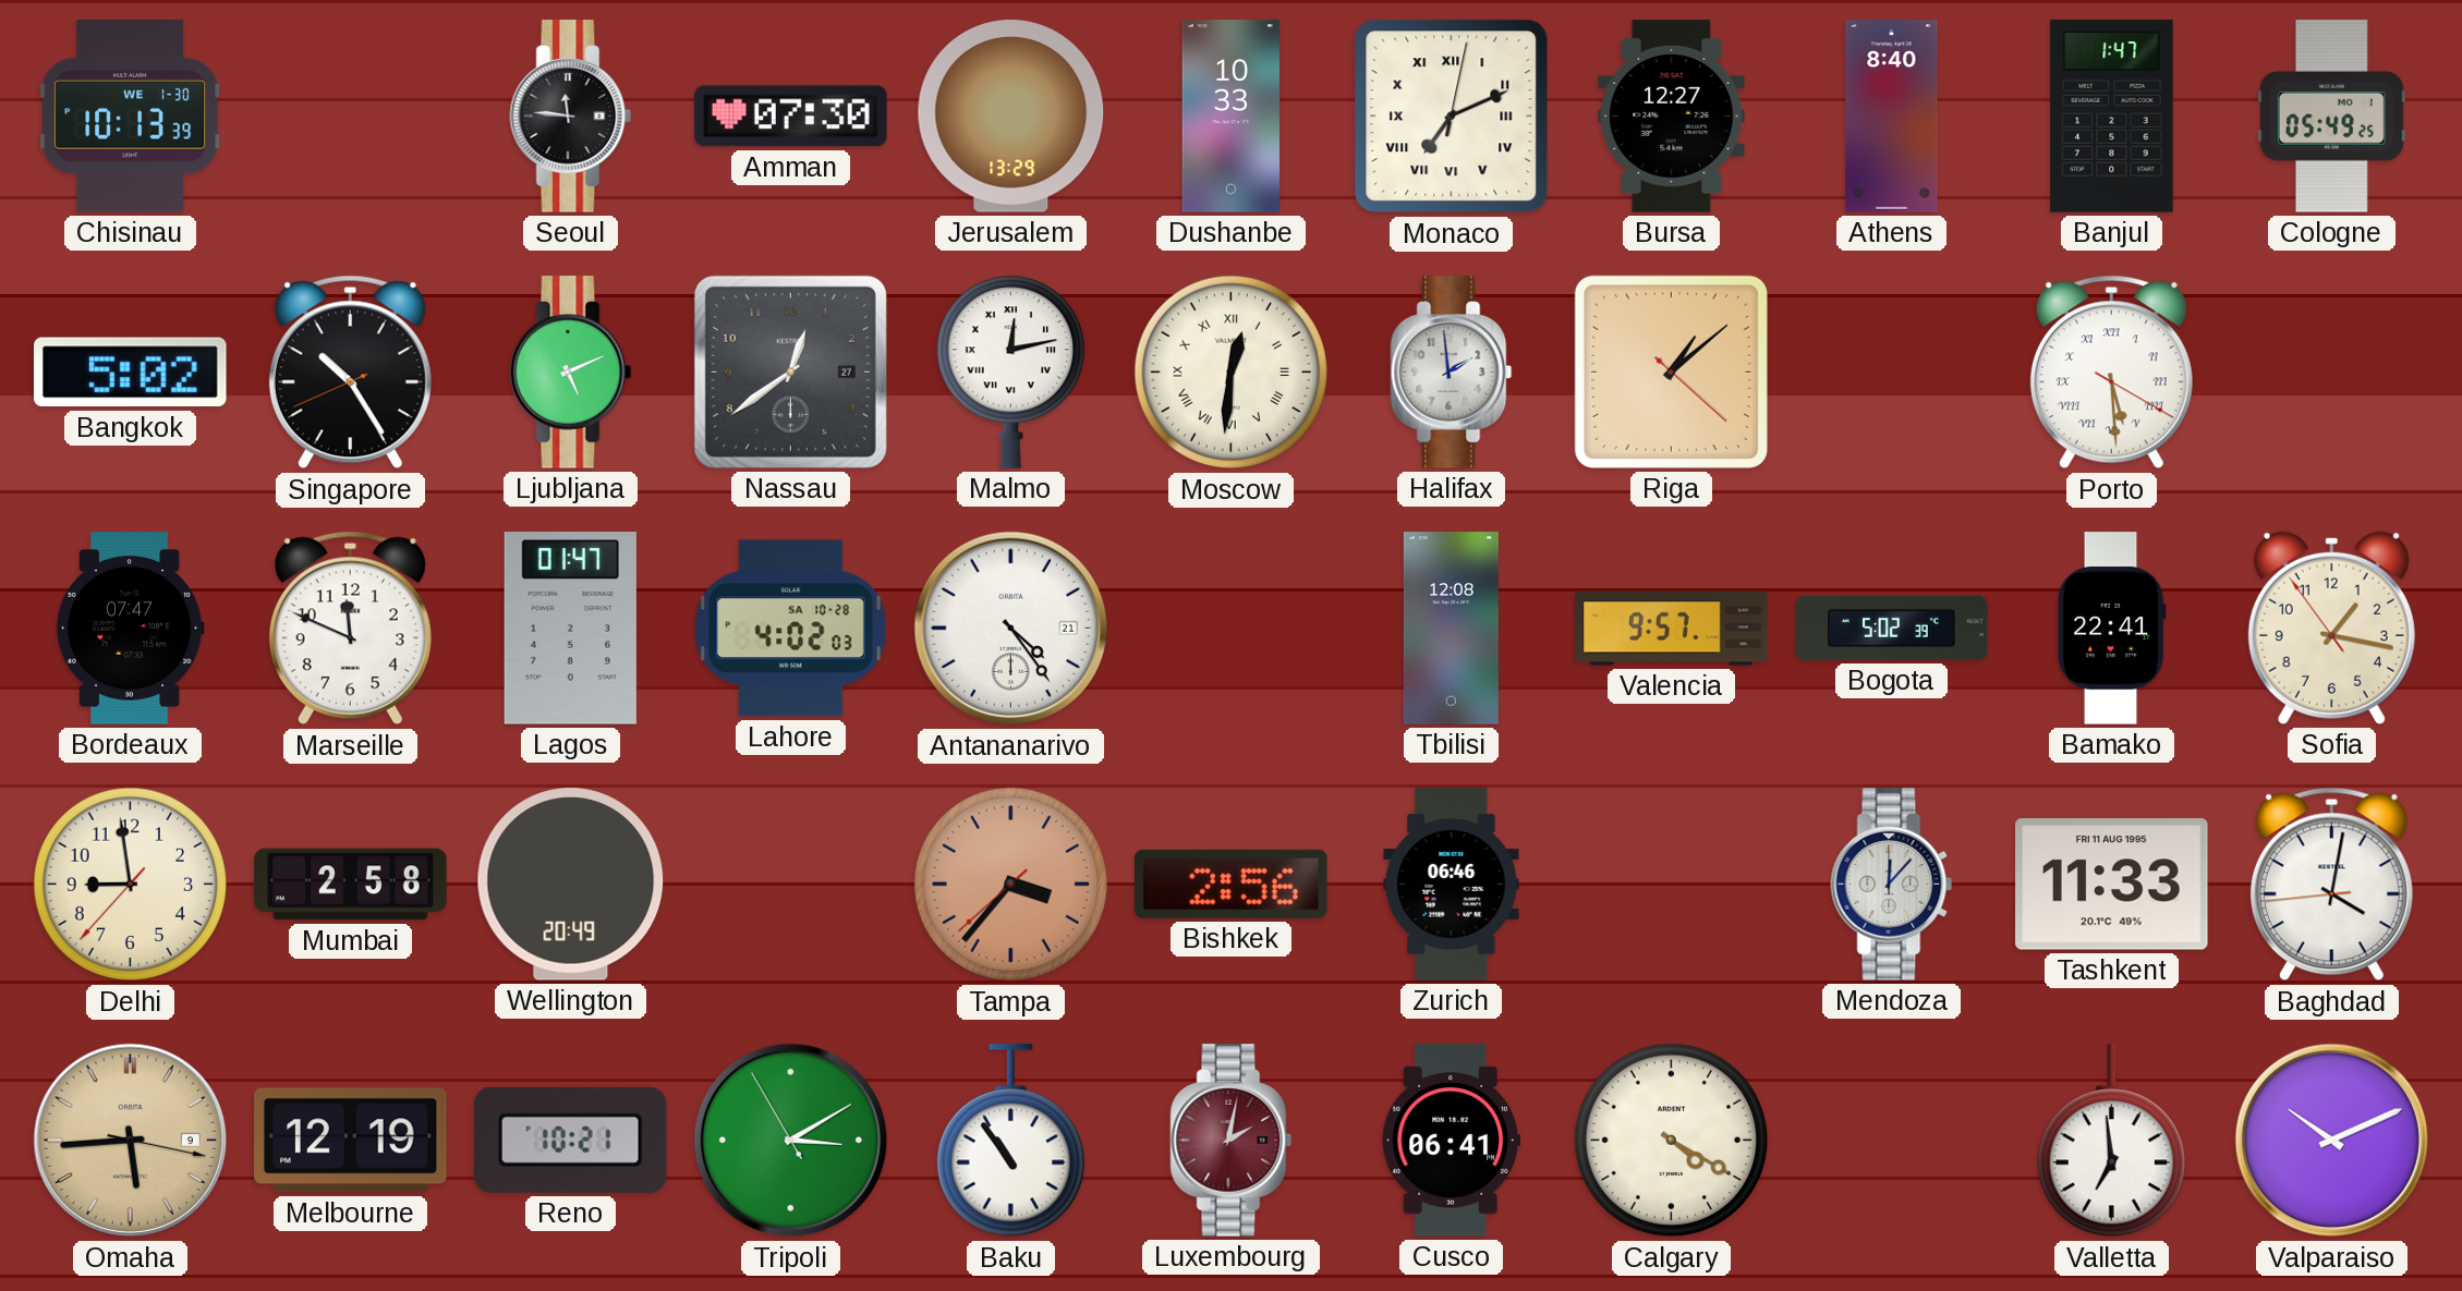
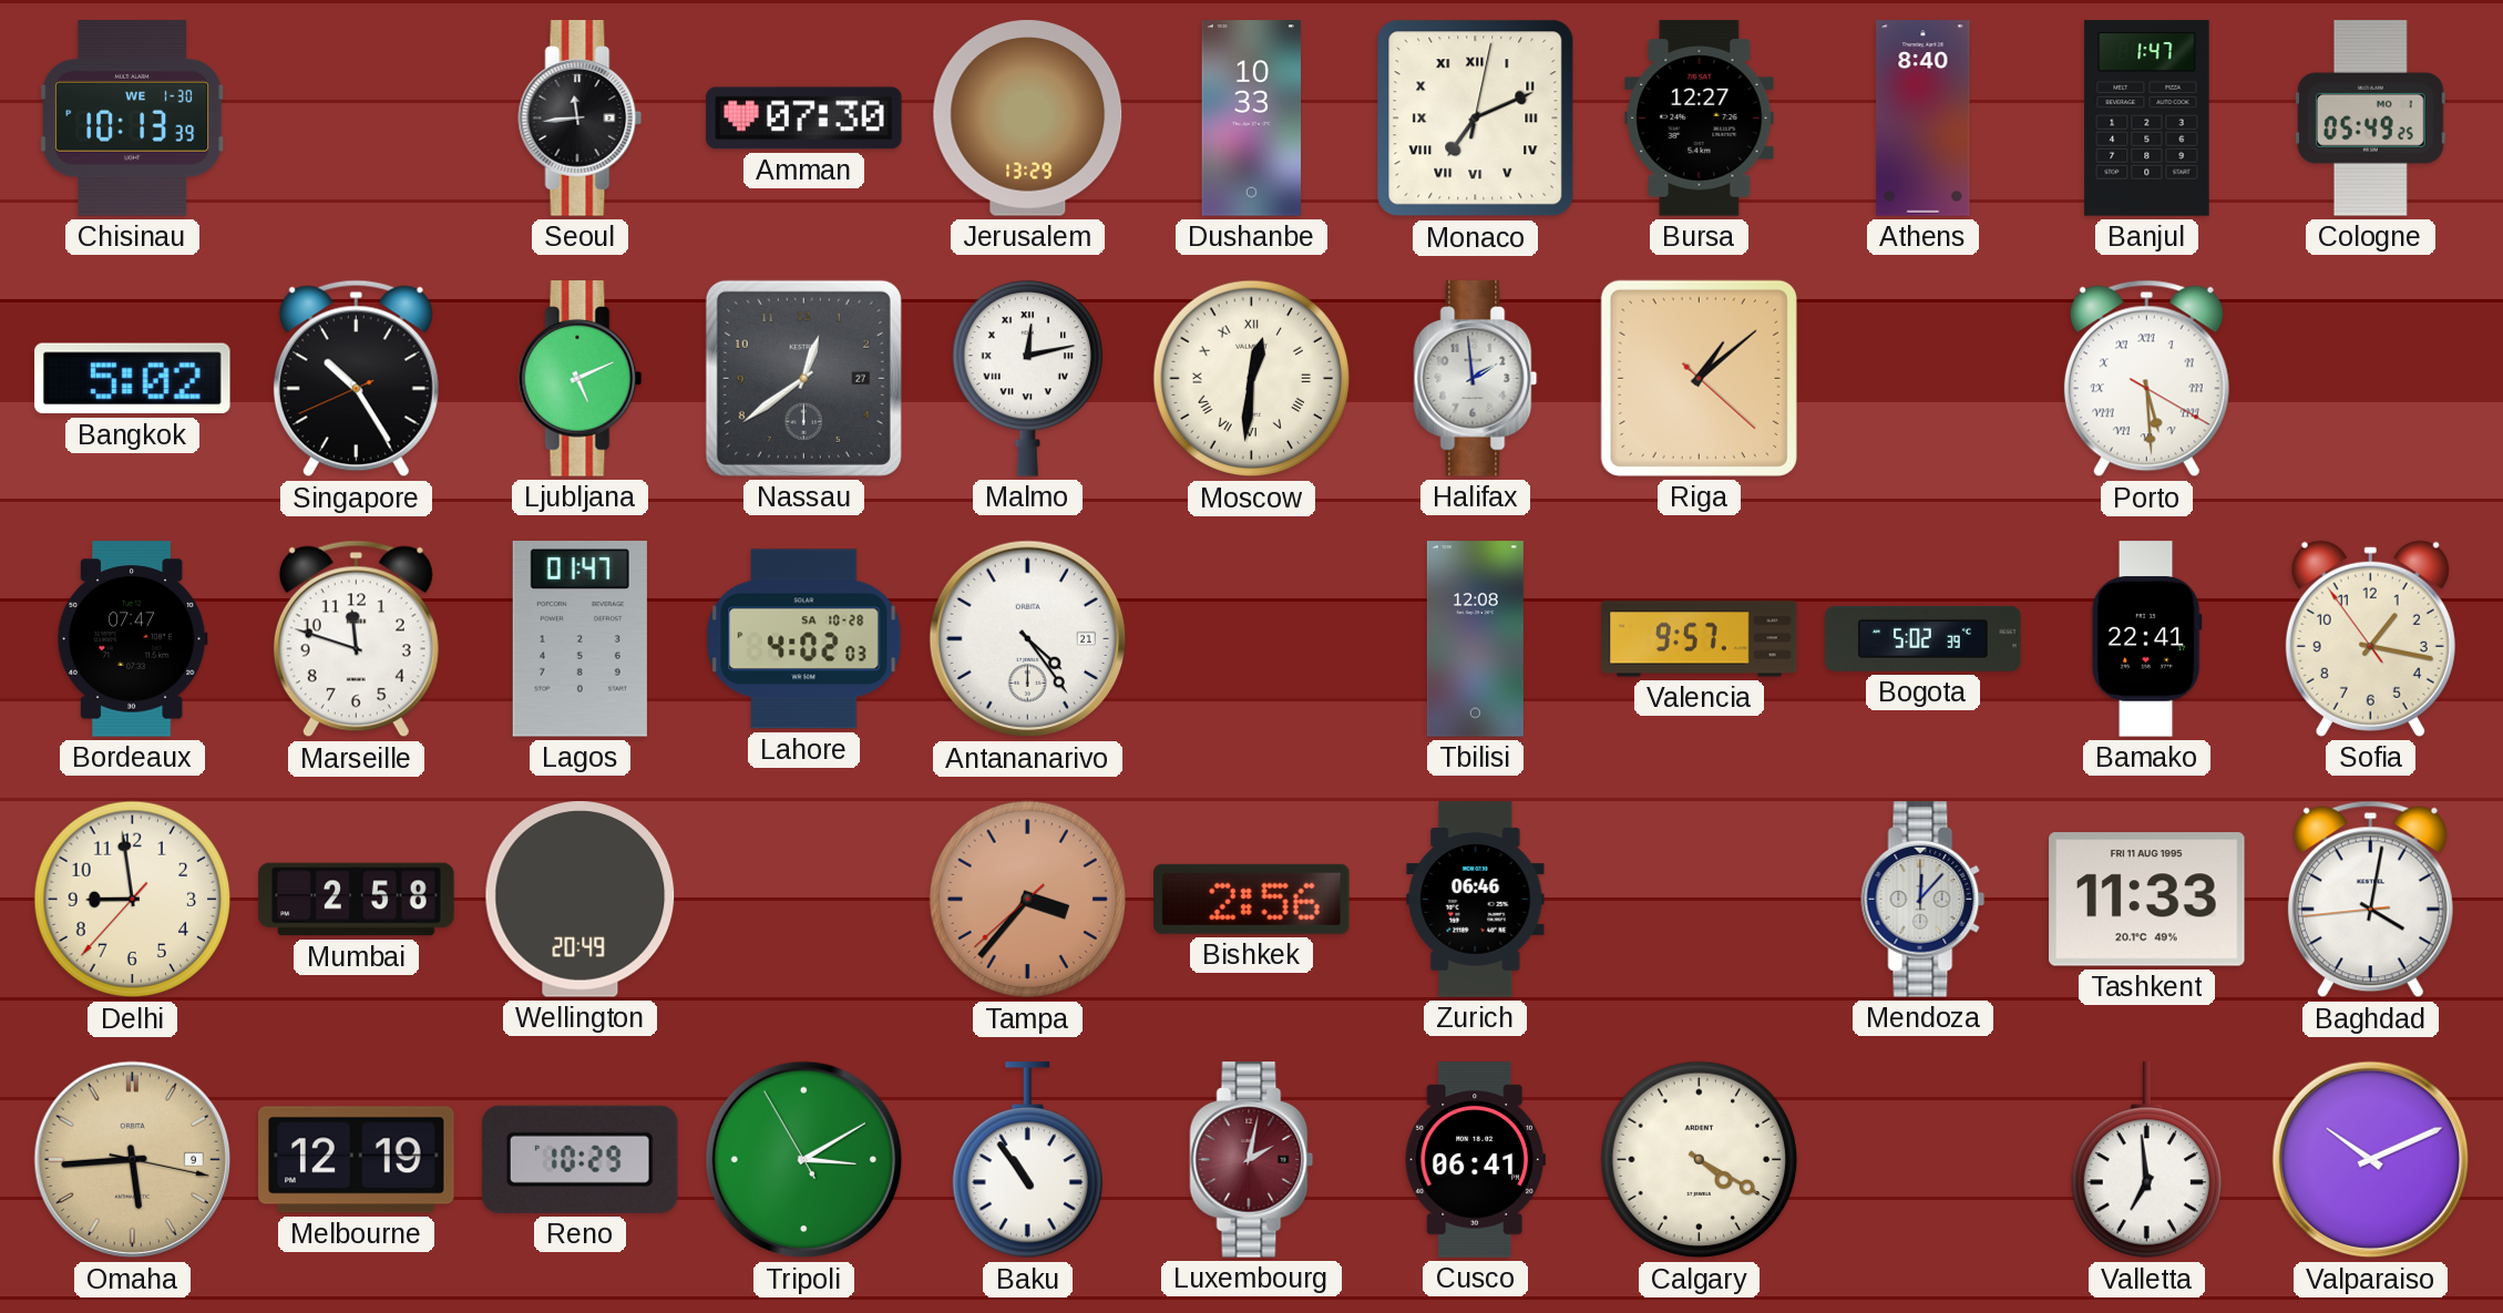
Seoul: 11:46 -> 11:44
Marseille: 11:49 -> 11:48
Reno: 10:21 -> 10:29
